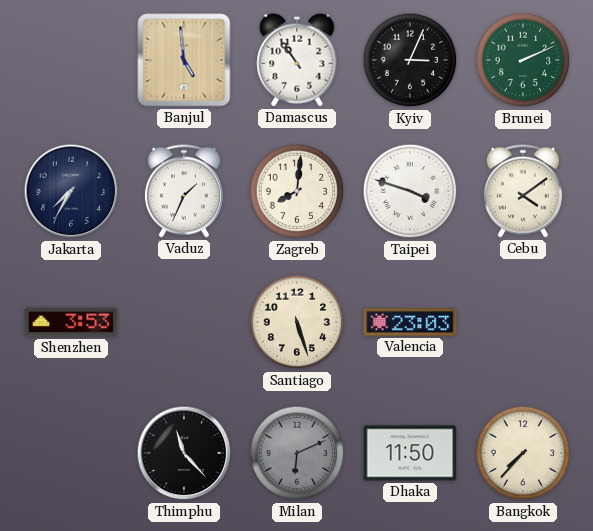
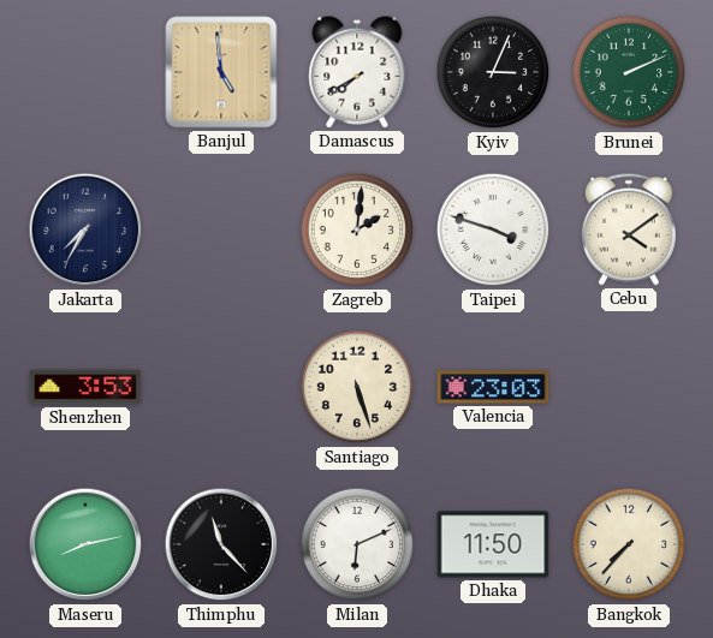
Damascus: 10:54 -> 7:40
Vaduz: 1:34 -> none
Zagreb: 8:01 -> 2:01
Maseru: none -> 8:13
Milan dial: grey -> white
